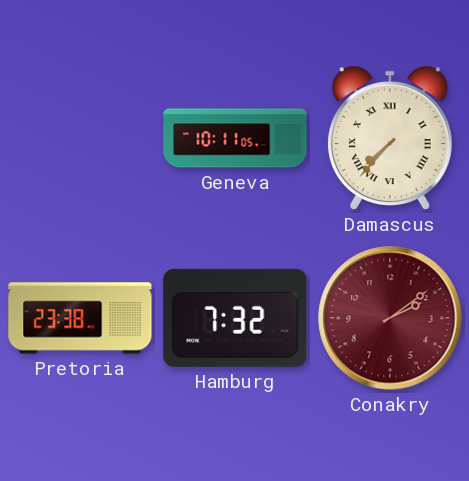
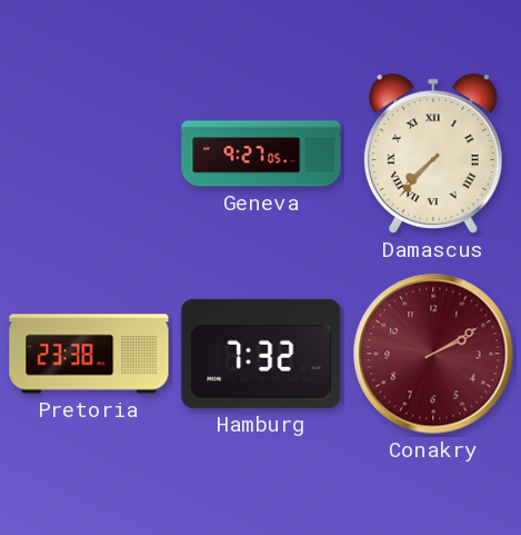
Geneva: 10:11 -> 9:27
Conakry: 2:09 -> 2:10
